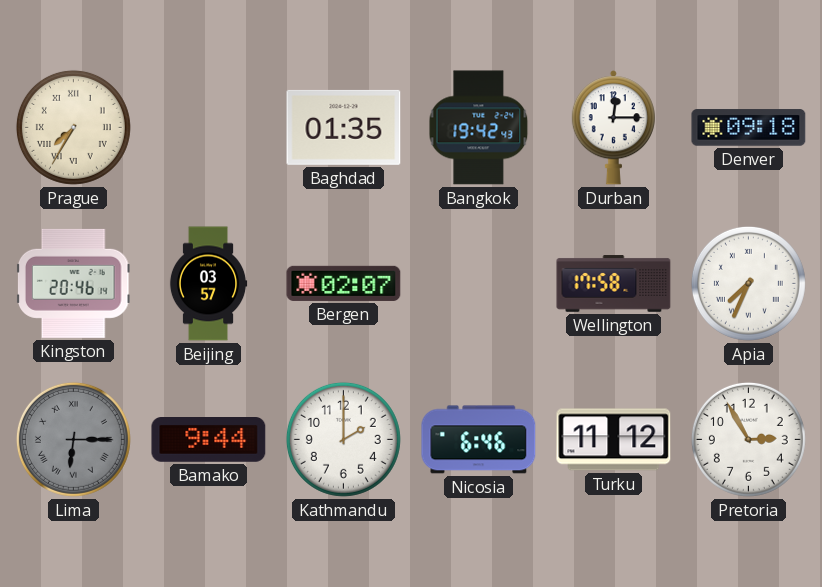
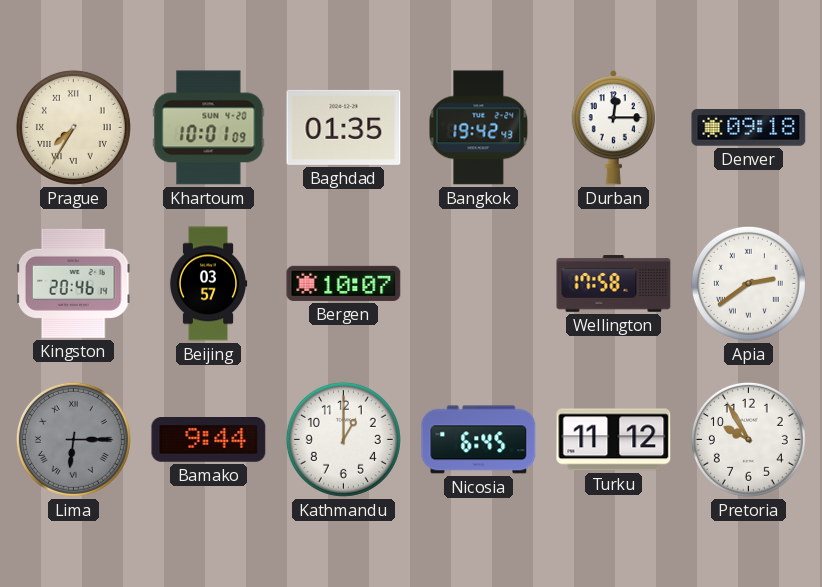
Khartoum: none -> 10:01
Bergen: 02:07 -> 10:07
Apia: 7:34 -> 2:39
Kathmandu: 2:00 -> 1:00
Nicosia: 6:46 -> 6:45
Pretoria: 2:55 -> 9:55
